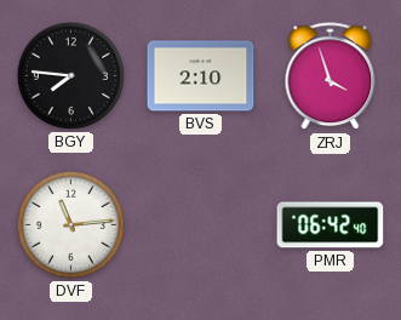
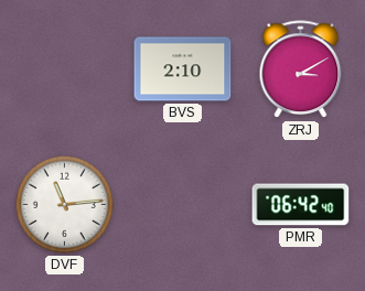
BGY: 7:46 -> none
ZRJ: 3:57 -> 3:10
